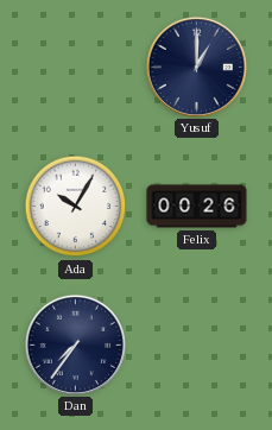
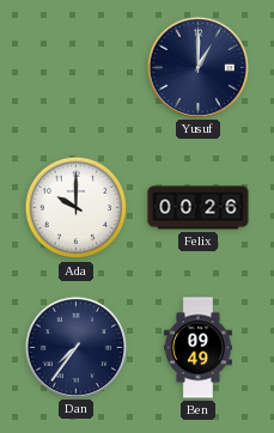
Ada: 10:05 -> 10:00
Ben: none -> 09:49
